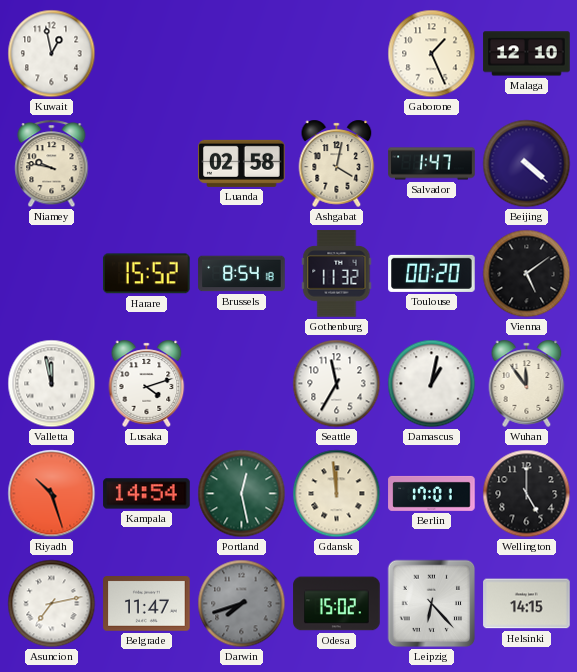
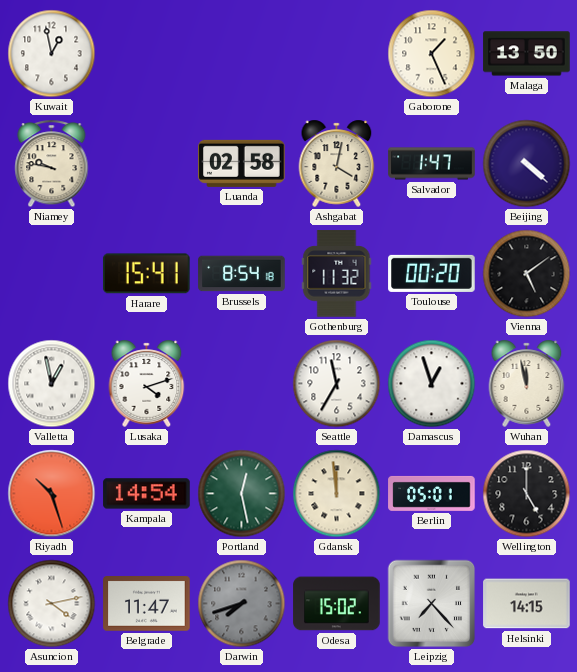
Malaga: 12:10 -> 13:50
Harare: 15:52 -> 15:41
Valletta: 11:58 -> 12:58
Damascus: 1:02 -> 12:57
Wuhan: 11:54 -> 11:58
Berlin: 17:01 -> 05:01
Asuncion: 7:13 -> 4:13
Leipzig: 6:23 -> 7:23
